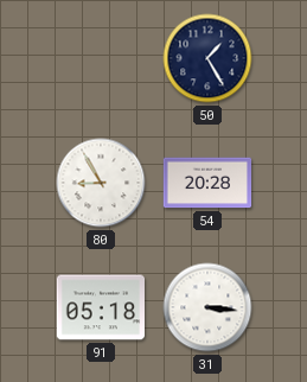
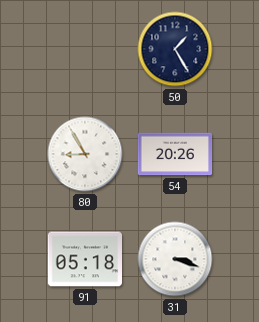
54: 20:28 -> 20:26
31: 3:16 -> 3:18
